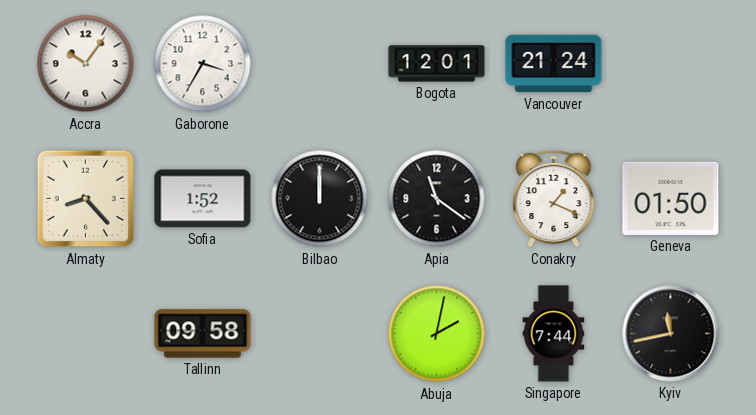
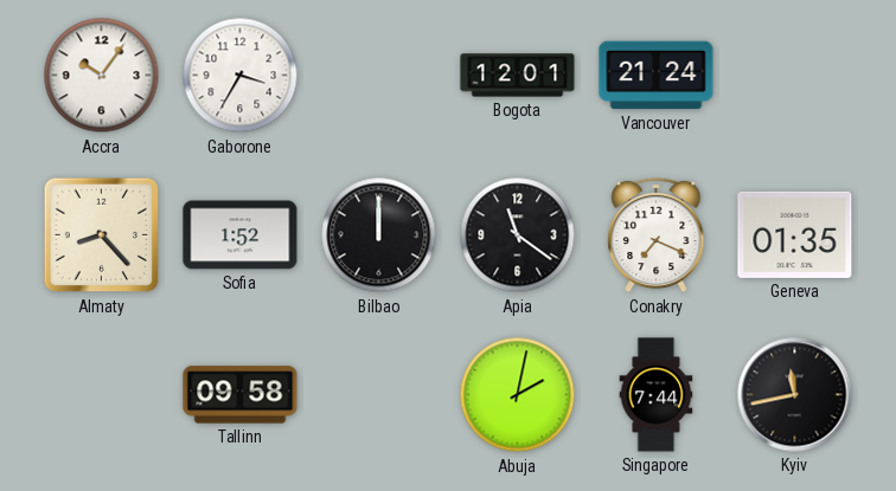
Conakry: 1:19 -> 7:19
Geneva: 01:50 -> 01:35
